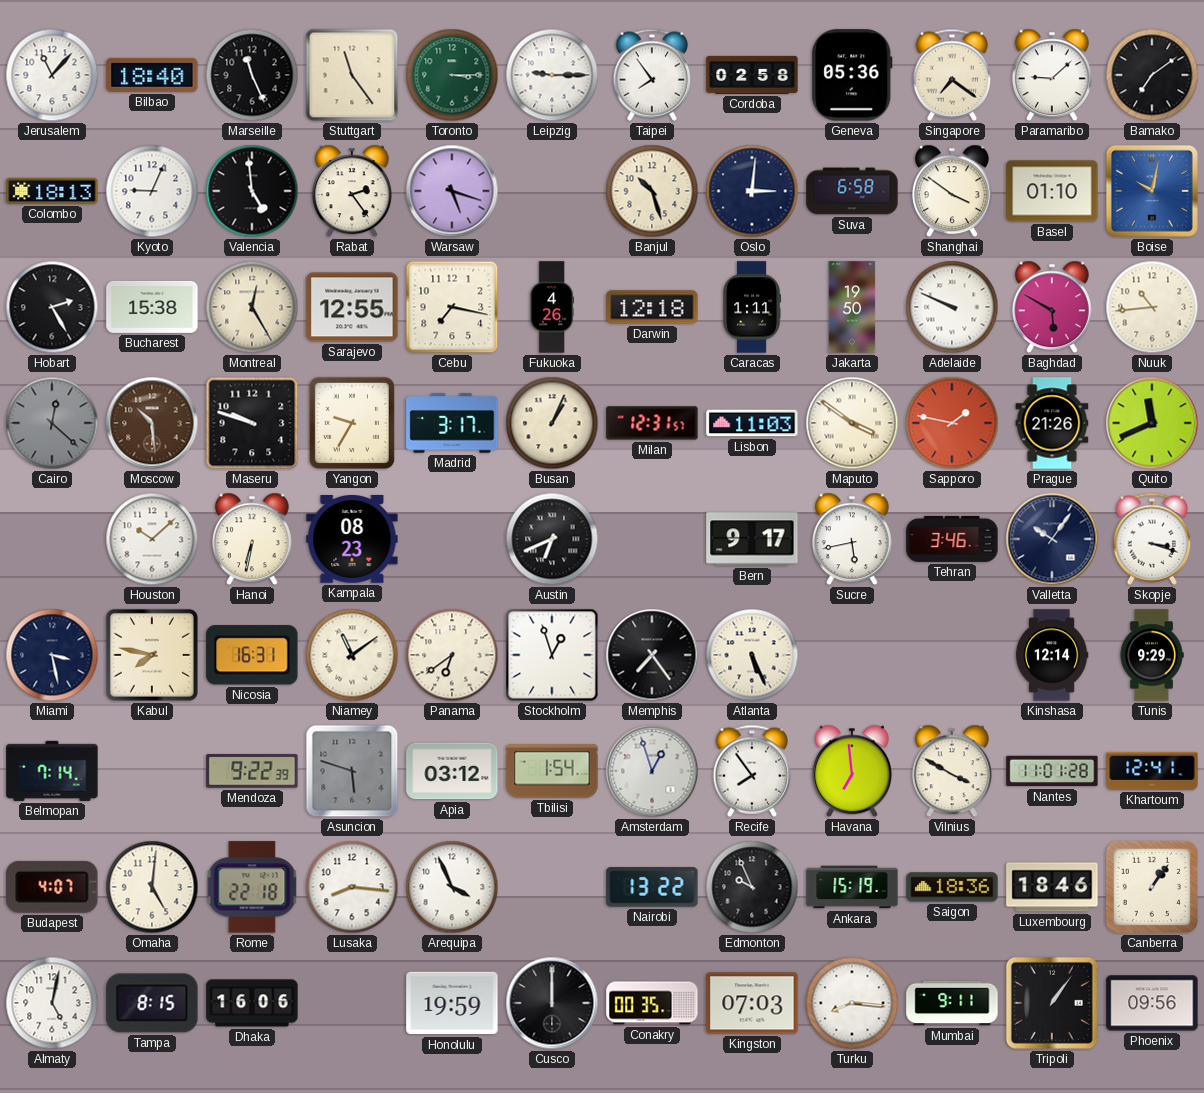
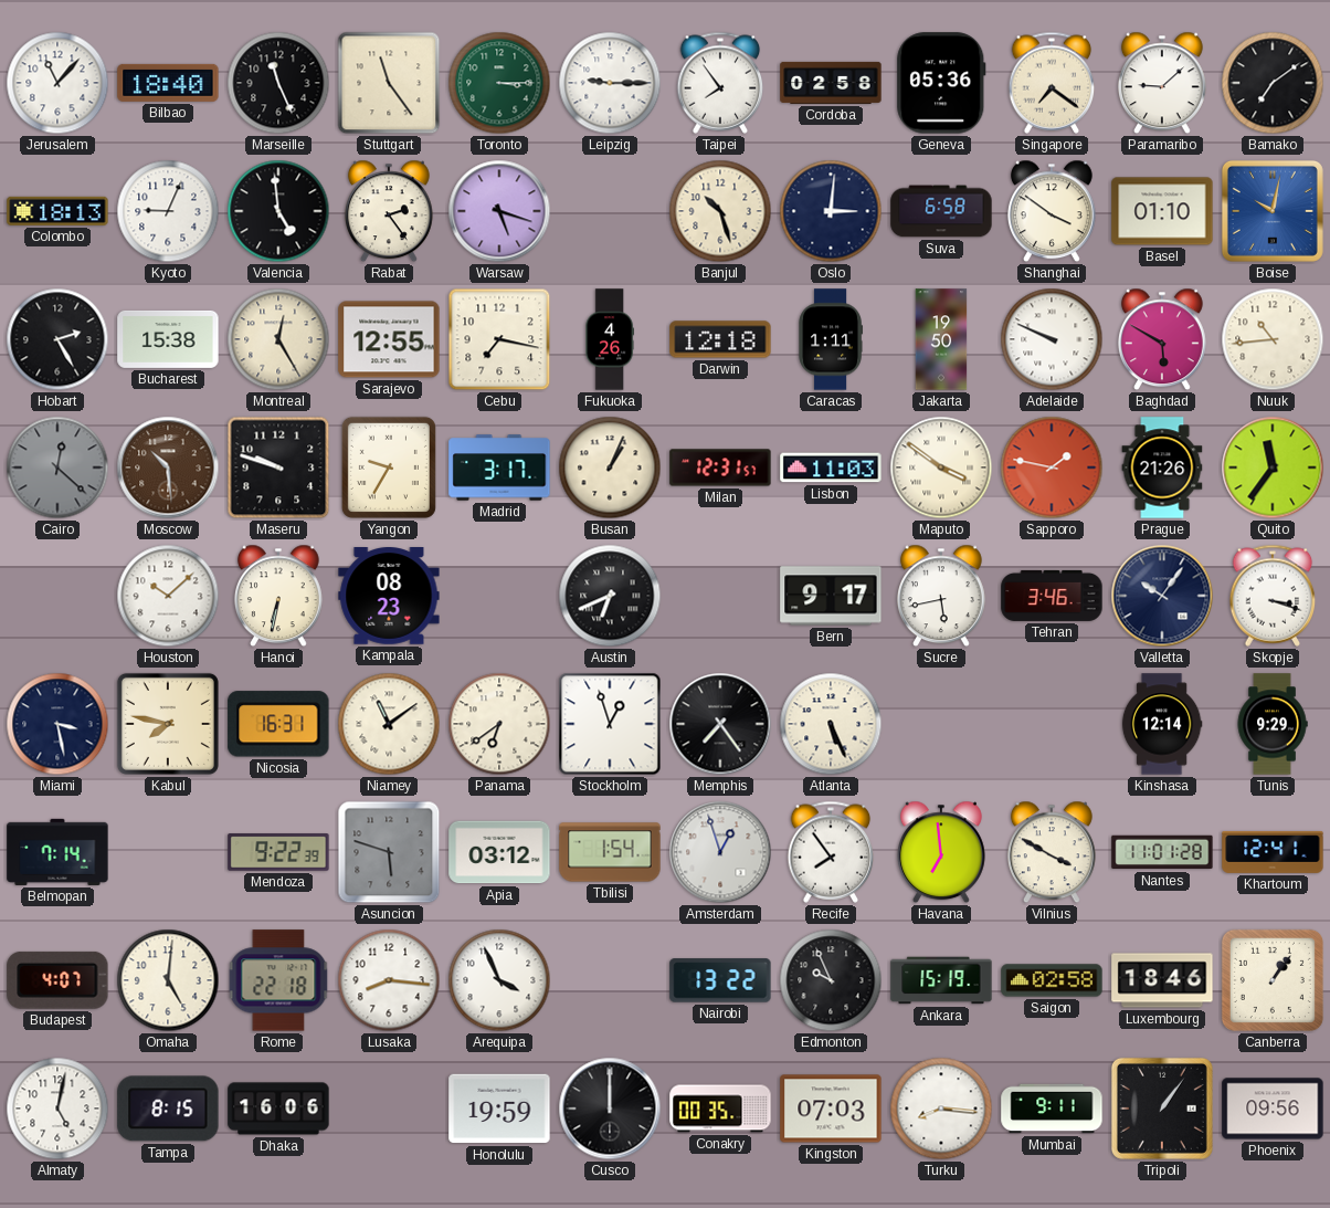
Quito: 11:41 -> 11:36
Saigon: 18:36 -> 02:58
